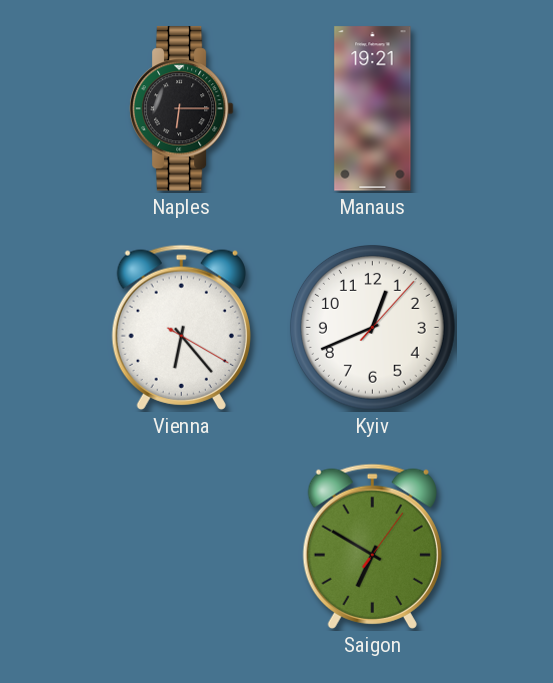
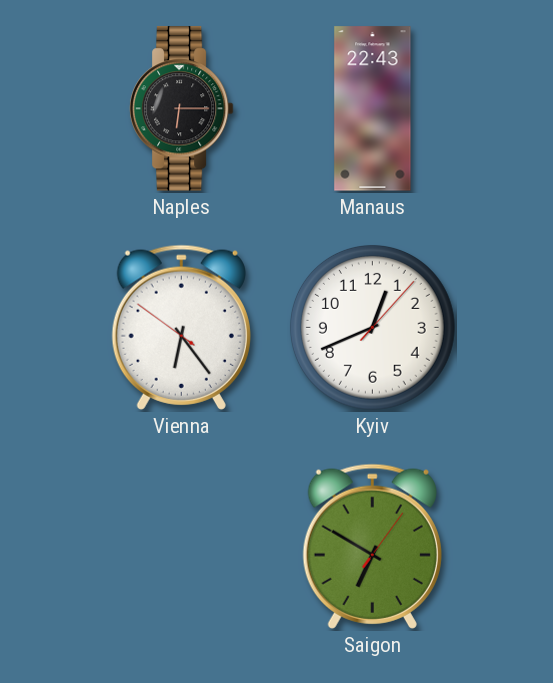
Manaus: 19:21 -> 22:43
Vienna: 6:23:20 -> 6:23:51
